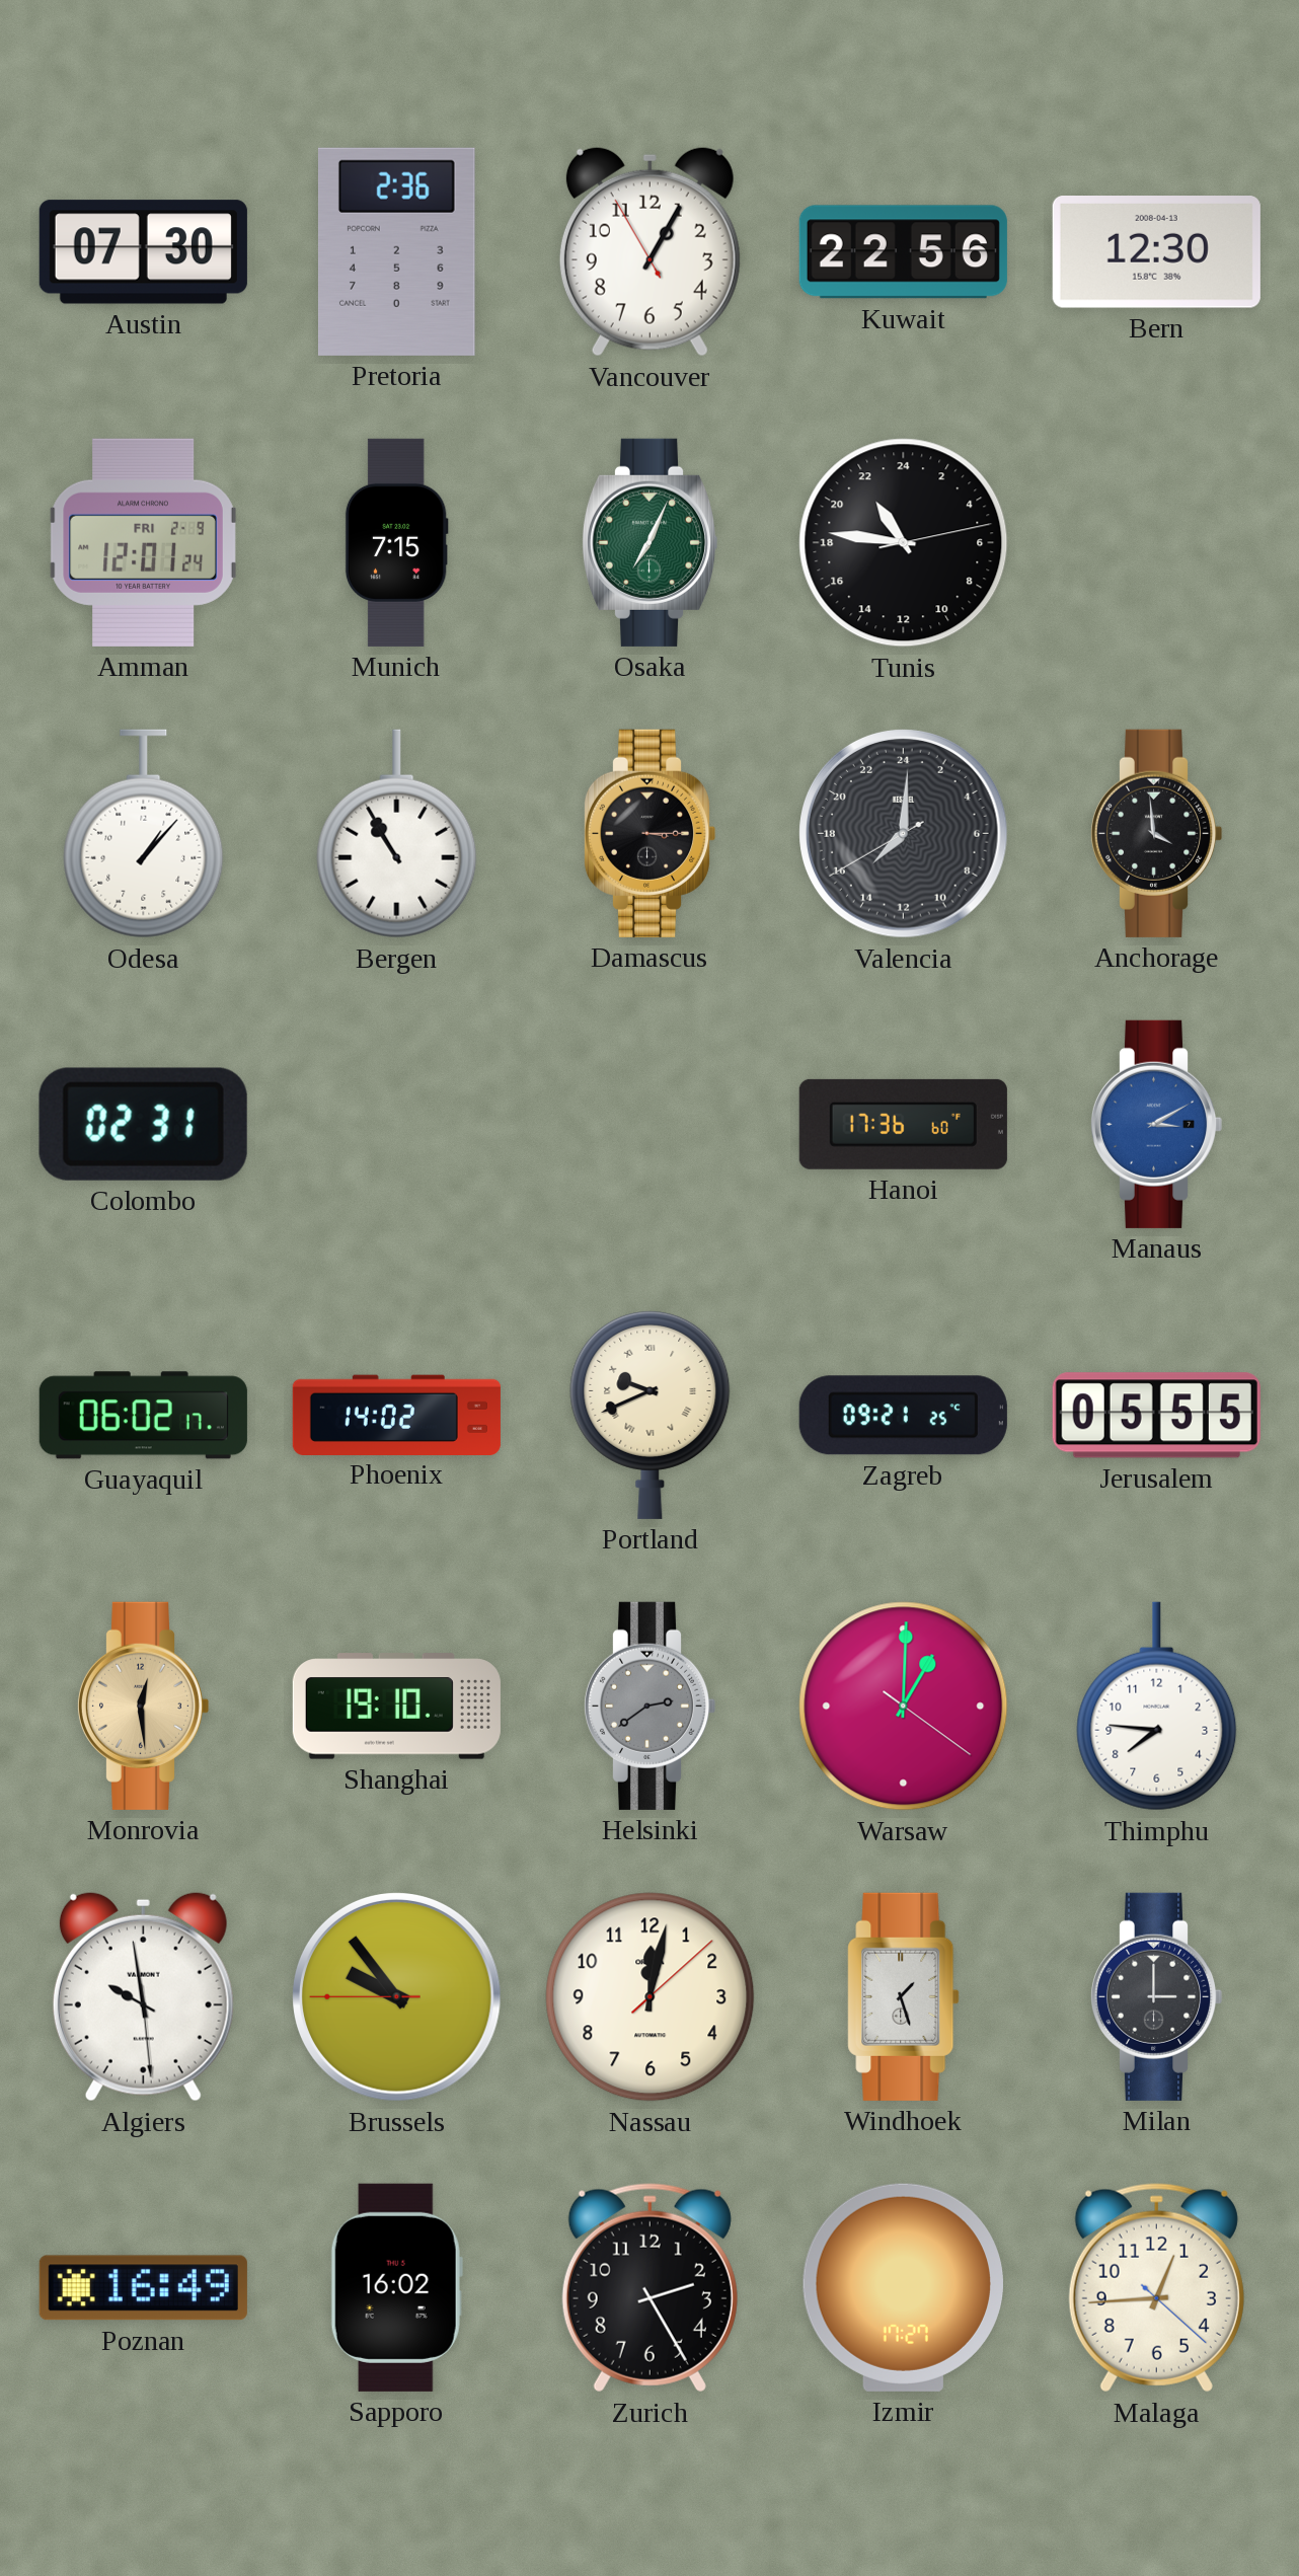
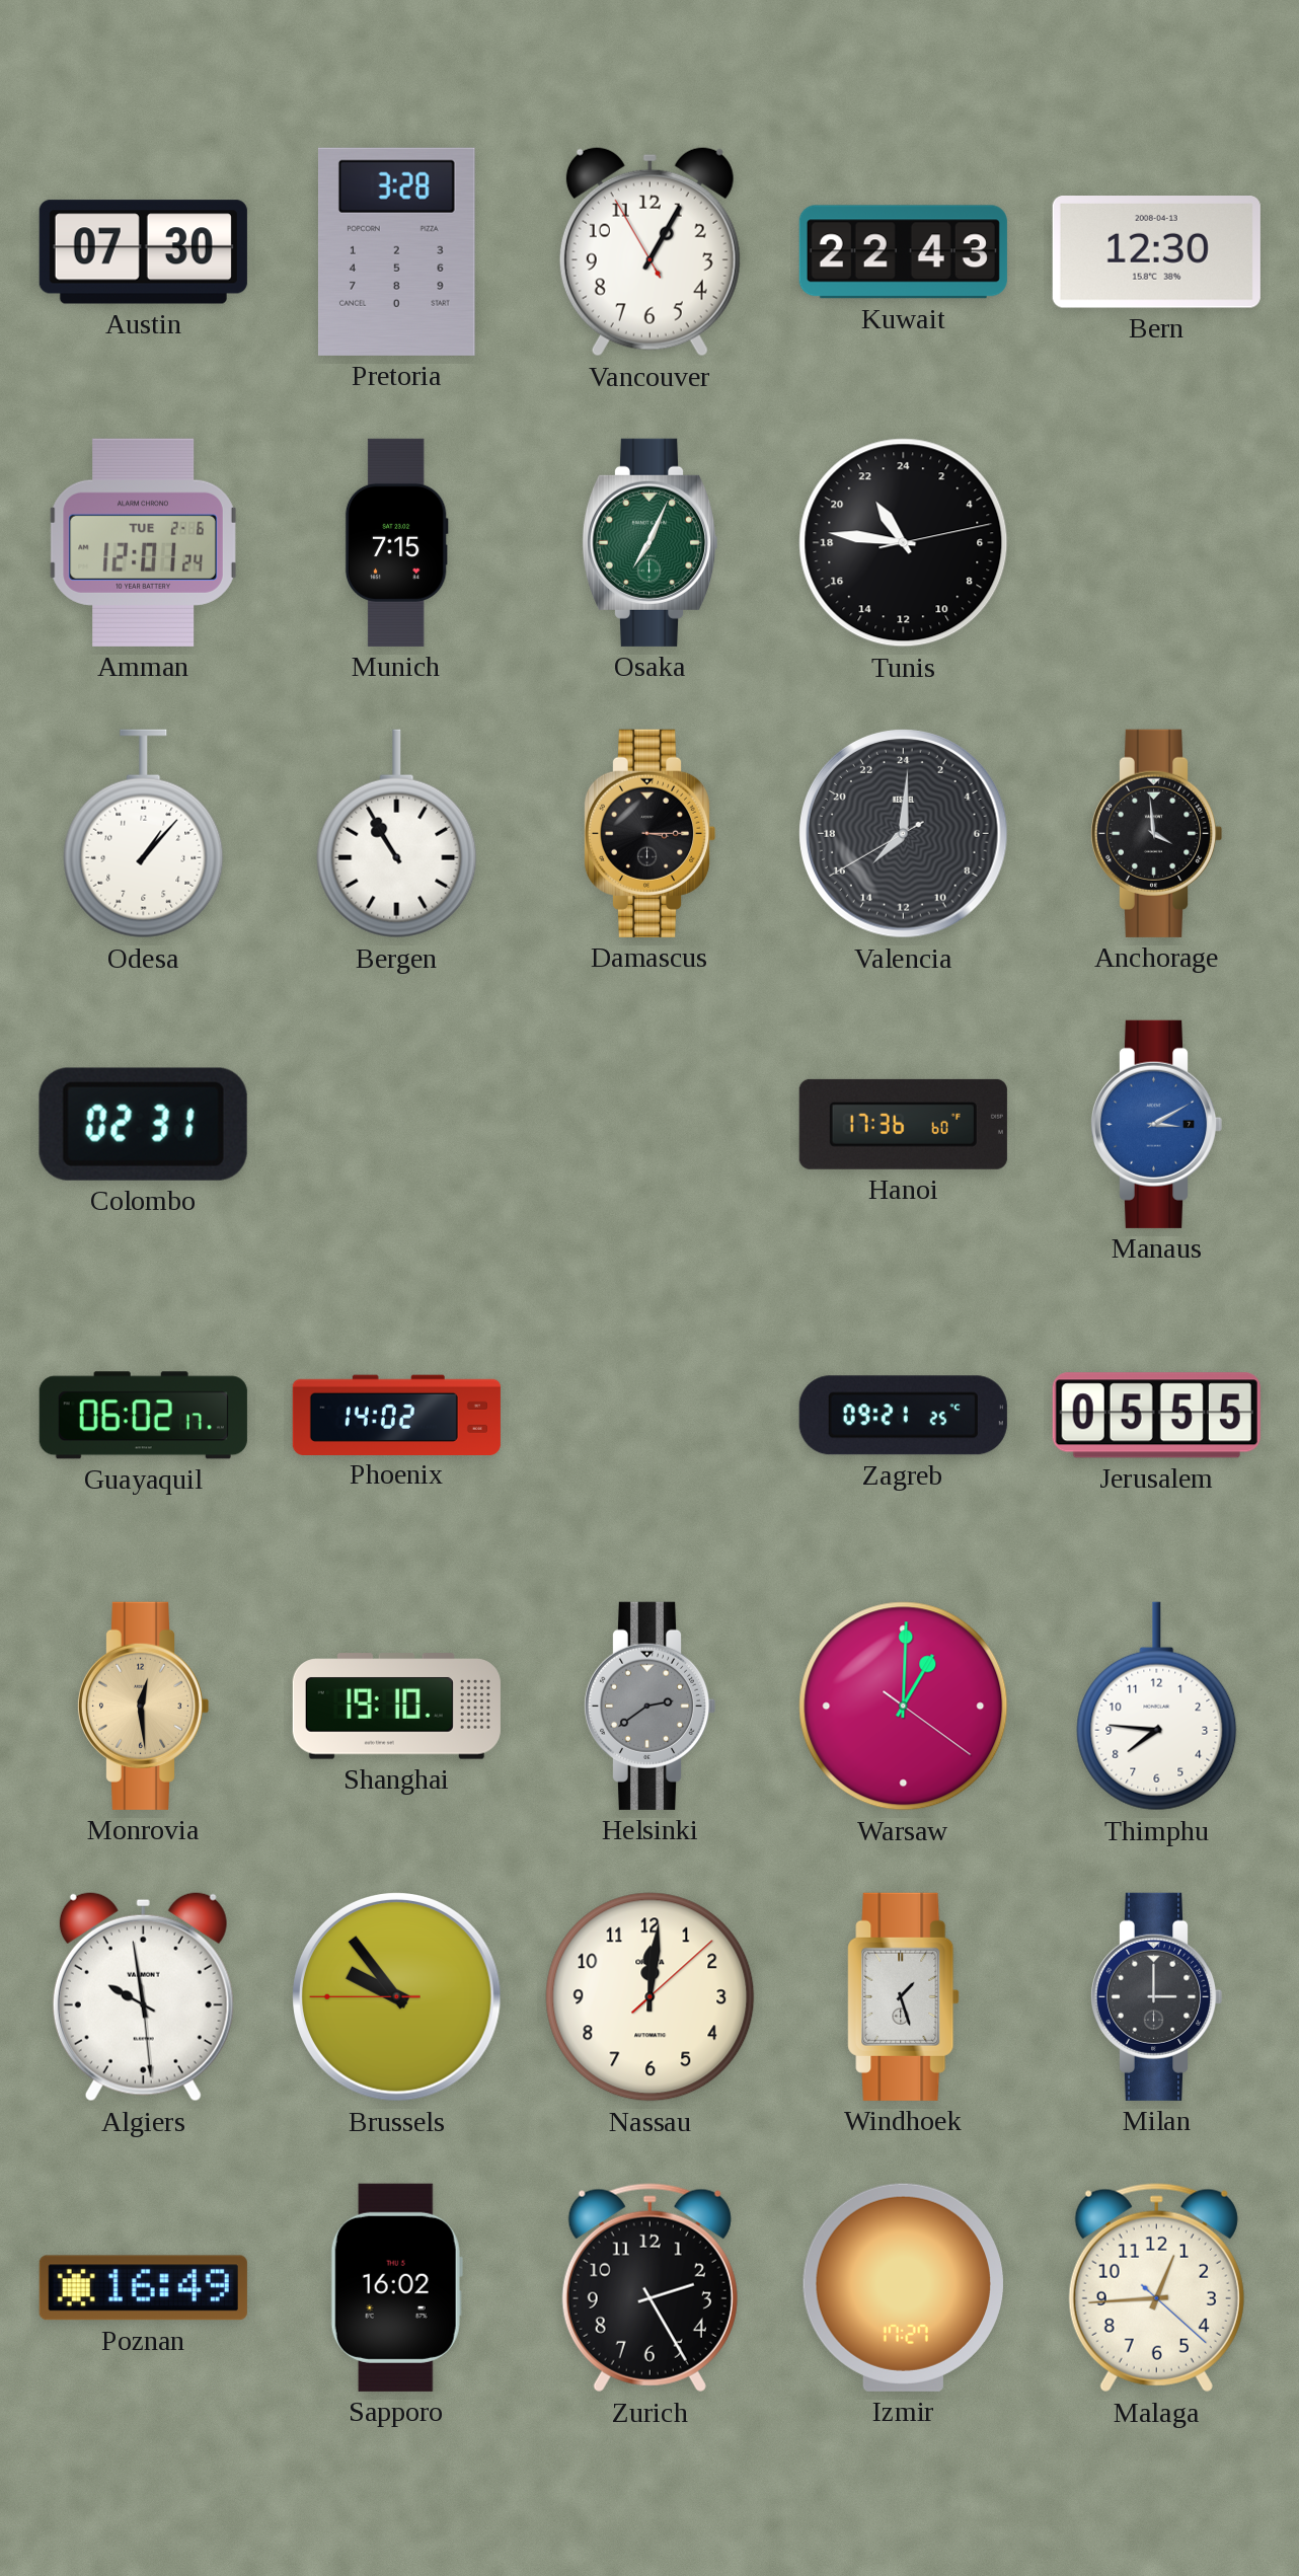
Pretoria: 2:36 -> 3:28
Kuwait: 22:56 -> 22:43
Amman date: FRI 2-9 -> TUE 2-6
Portland: 9:41 -> none
Nassau: 12:02 -> 12:01
